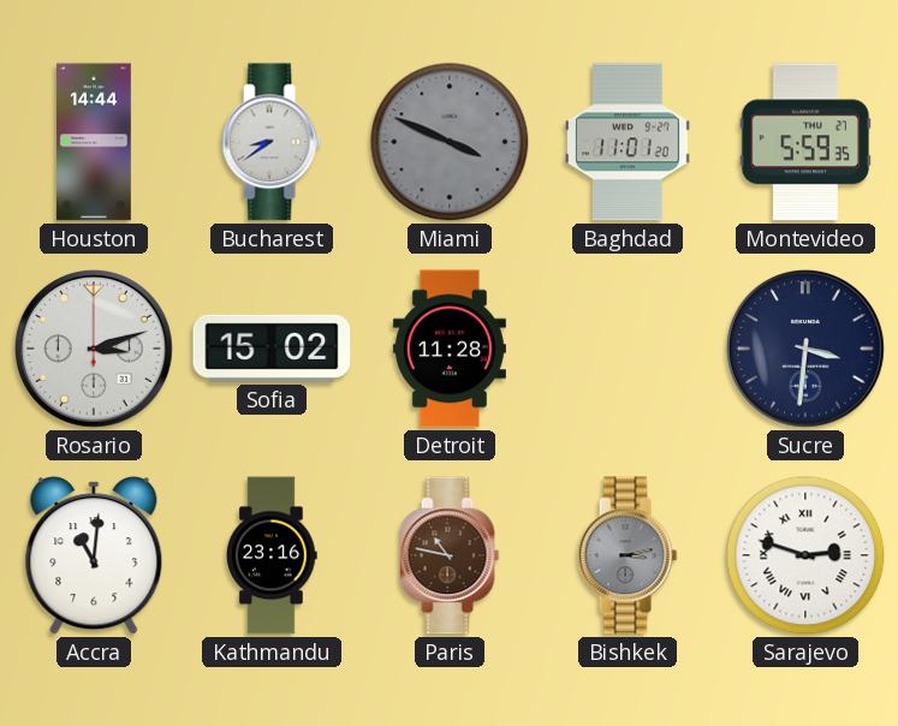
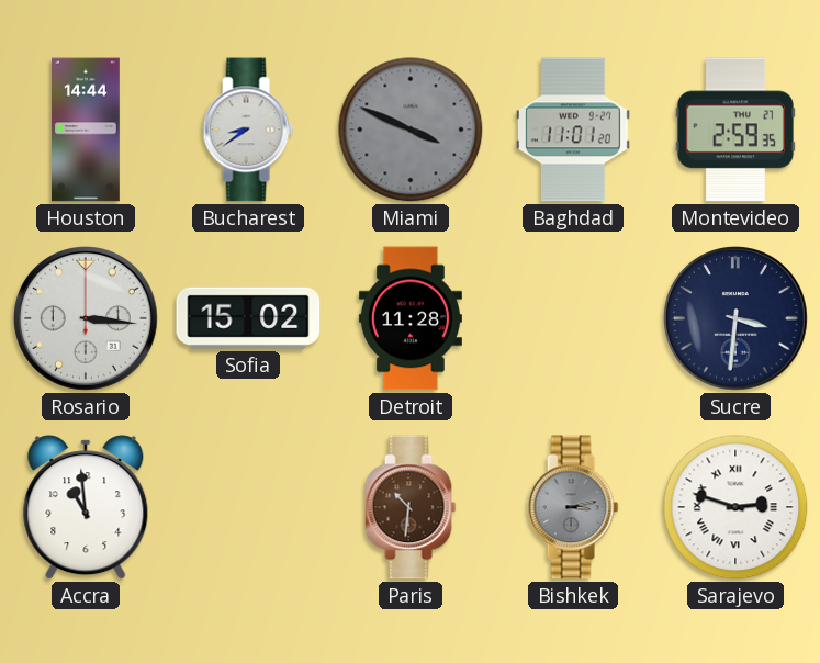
Montevideo: 5:59 -> 2:59
Rosario: 3:12 -> 3:16
Accra: 11:01 -> 10:59
Kathmandu: 23:16 -> none
Paris: 10:47 -> 10:31
